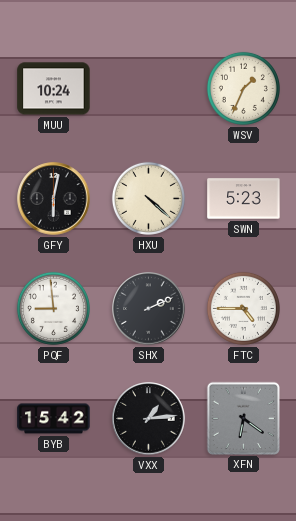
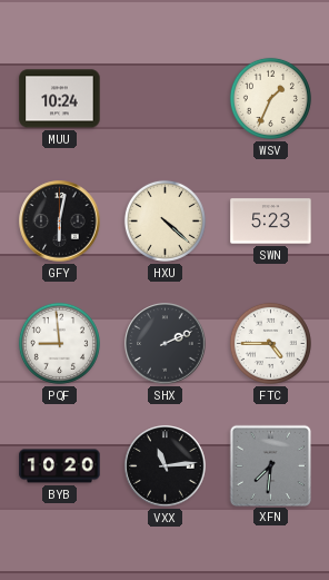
BYB: 15:42 -> 10:20
VXX: 1:14 -> 11:14
XFN: 6:21 -> 7:31
